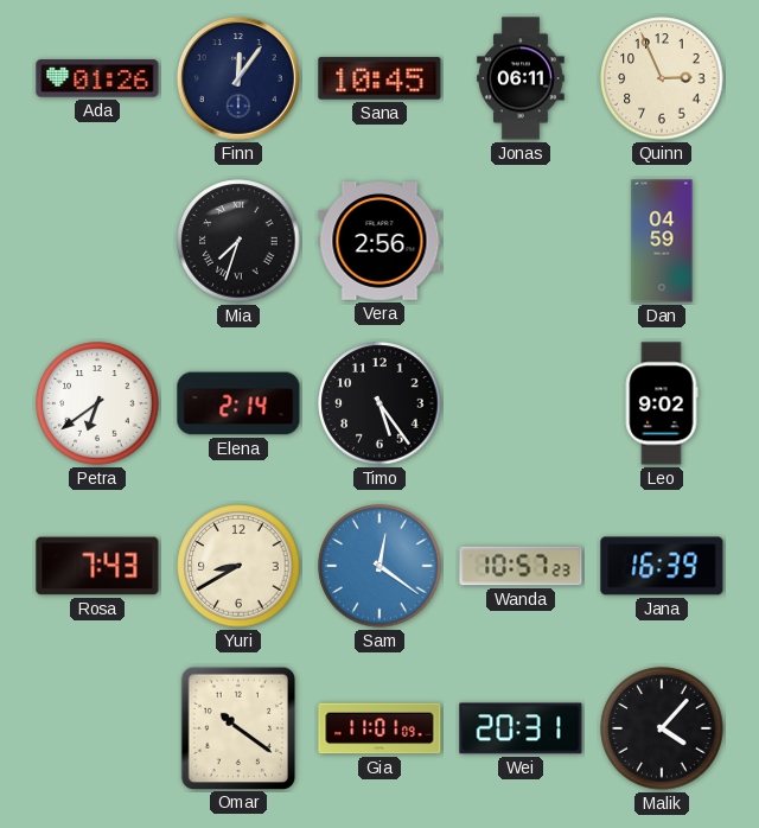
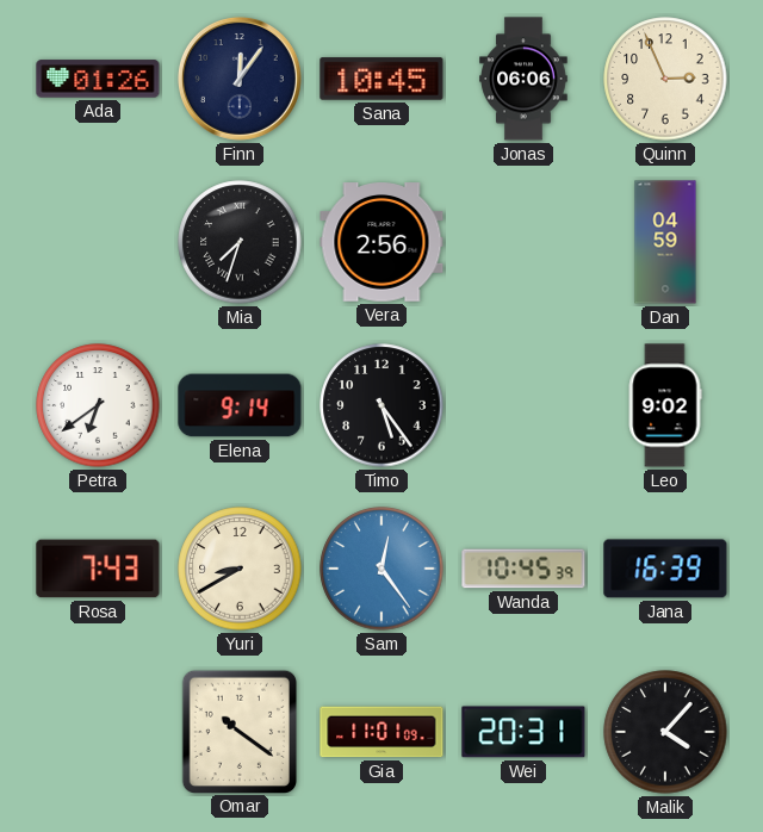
Jonas: 06:11 -> 06:06
Elena: 2:14 -> 9:14
Sam: 12:21 -> 12:24
Wanda: 10:57 -> 10:45
